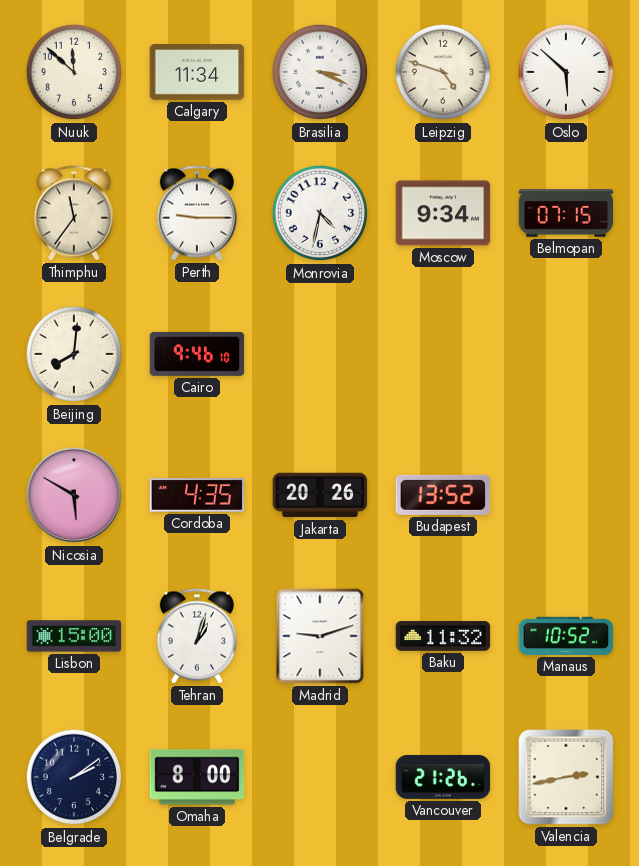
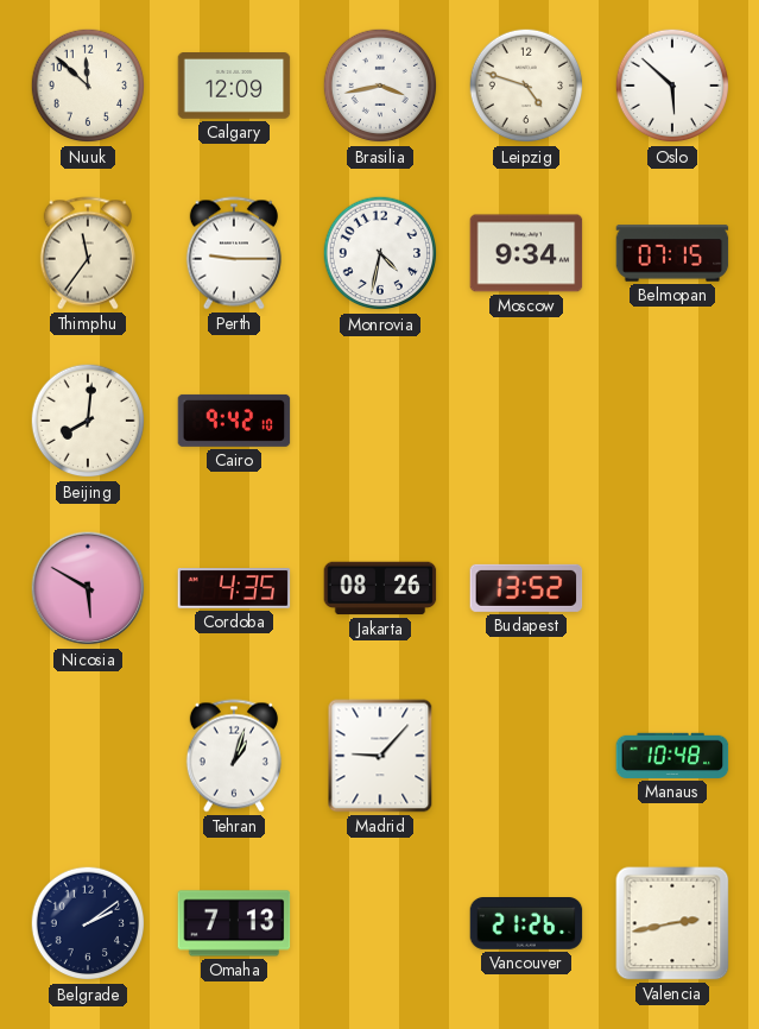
Calgary: 11:34 -> 12:09
Brasilia: 3:19 -> 3:43
Cairo: 9:46 -> 9:42
Jakarta: 20:26 -> 08:26
Lisbon: 15:00 -> none
Madrid: 9:12 -> 9:07
Baku: 11:32 -> none
Manaus: 10:52 -> 10:48
Omaha: 8:00 -> 7:13
